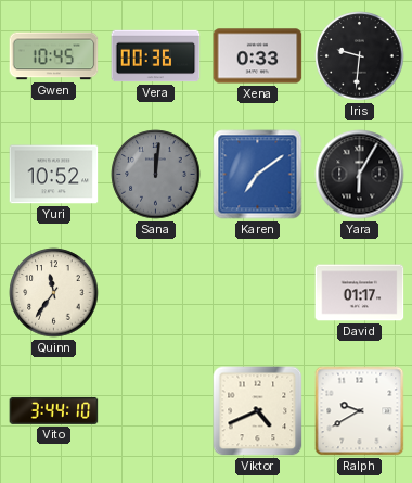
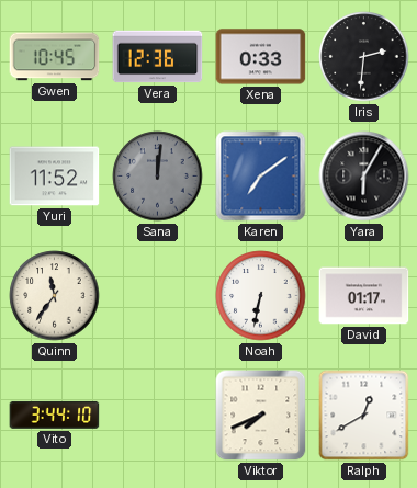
Vera: 00:36 -> 12:36
Iris: 9:31 -> 2:31
Yuri: 10:52 -> 11:52
Noah: none -> 6:32
Viktor: 4:41 -> 7:41
Ralph: 9:40 -> 12:40
